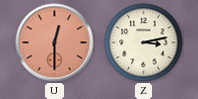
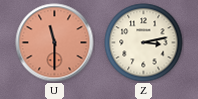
U: 12:30 -> 11:30
